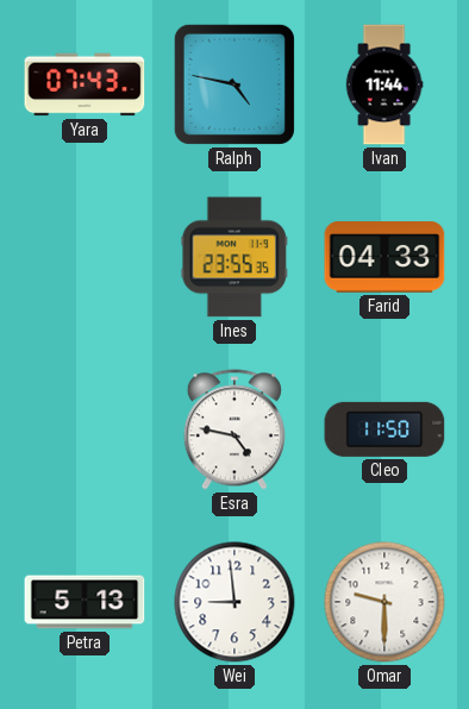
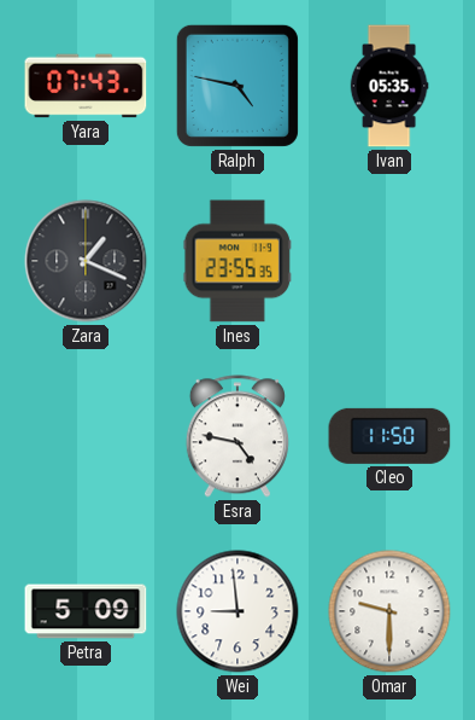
Ivan: 11:44 -> 05:35
Zara: none -> 1:19
Farid: 04:33 -> none
Petra: 5:13 -> 5:09
